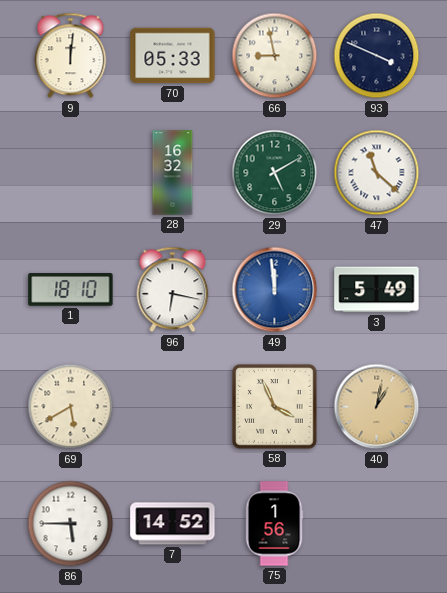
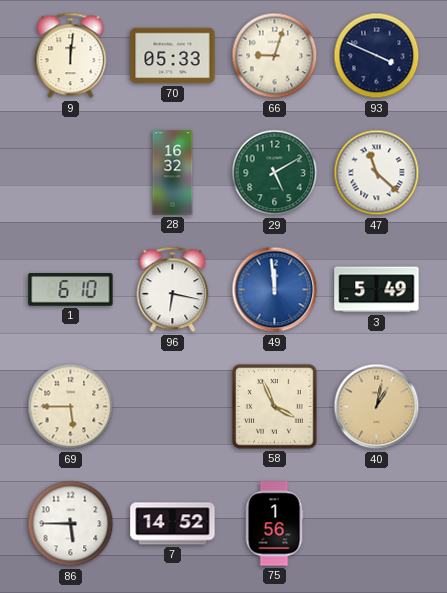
66: 8:58 -> 9:03
1: 18:10 -> 6:10
69: 5:40 -> 5:45
